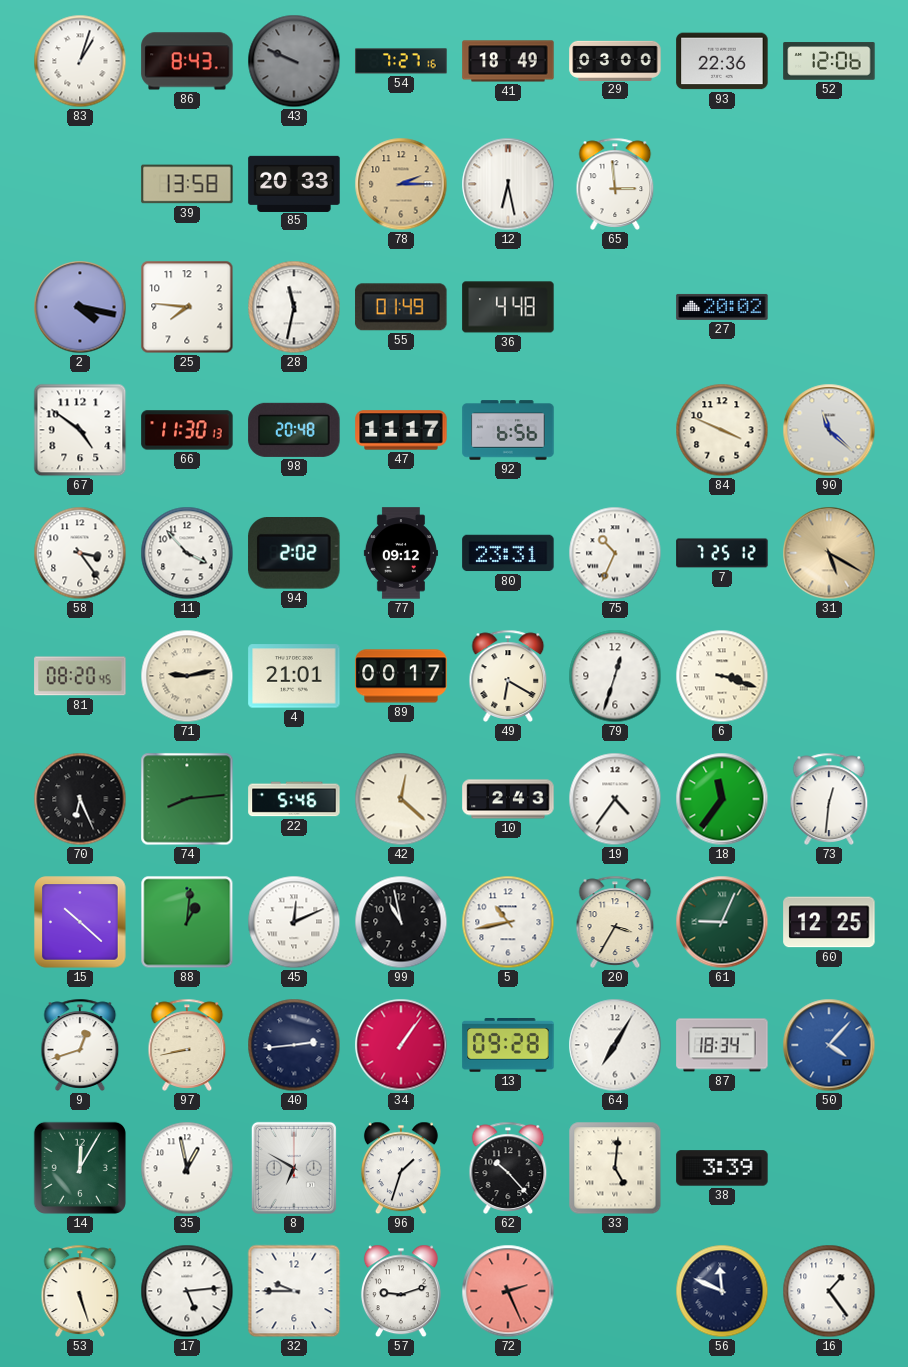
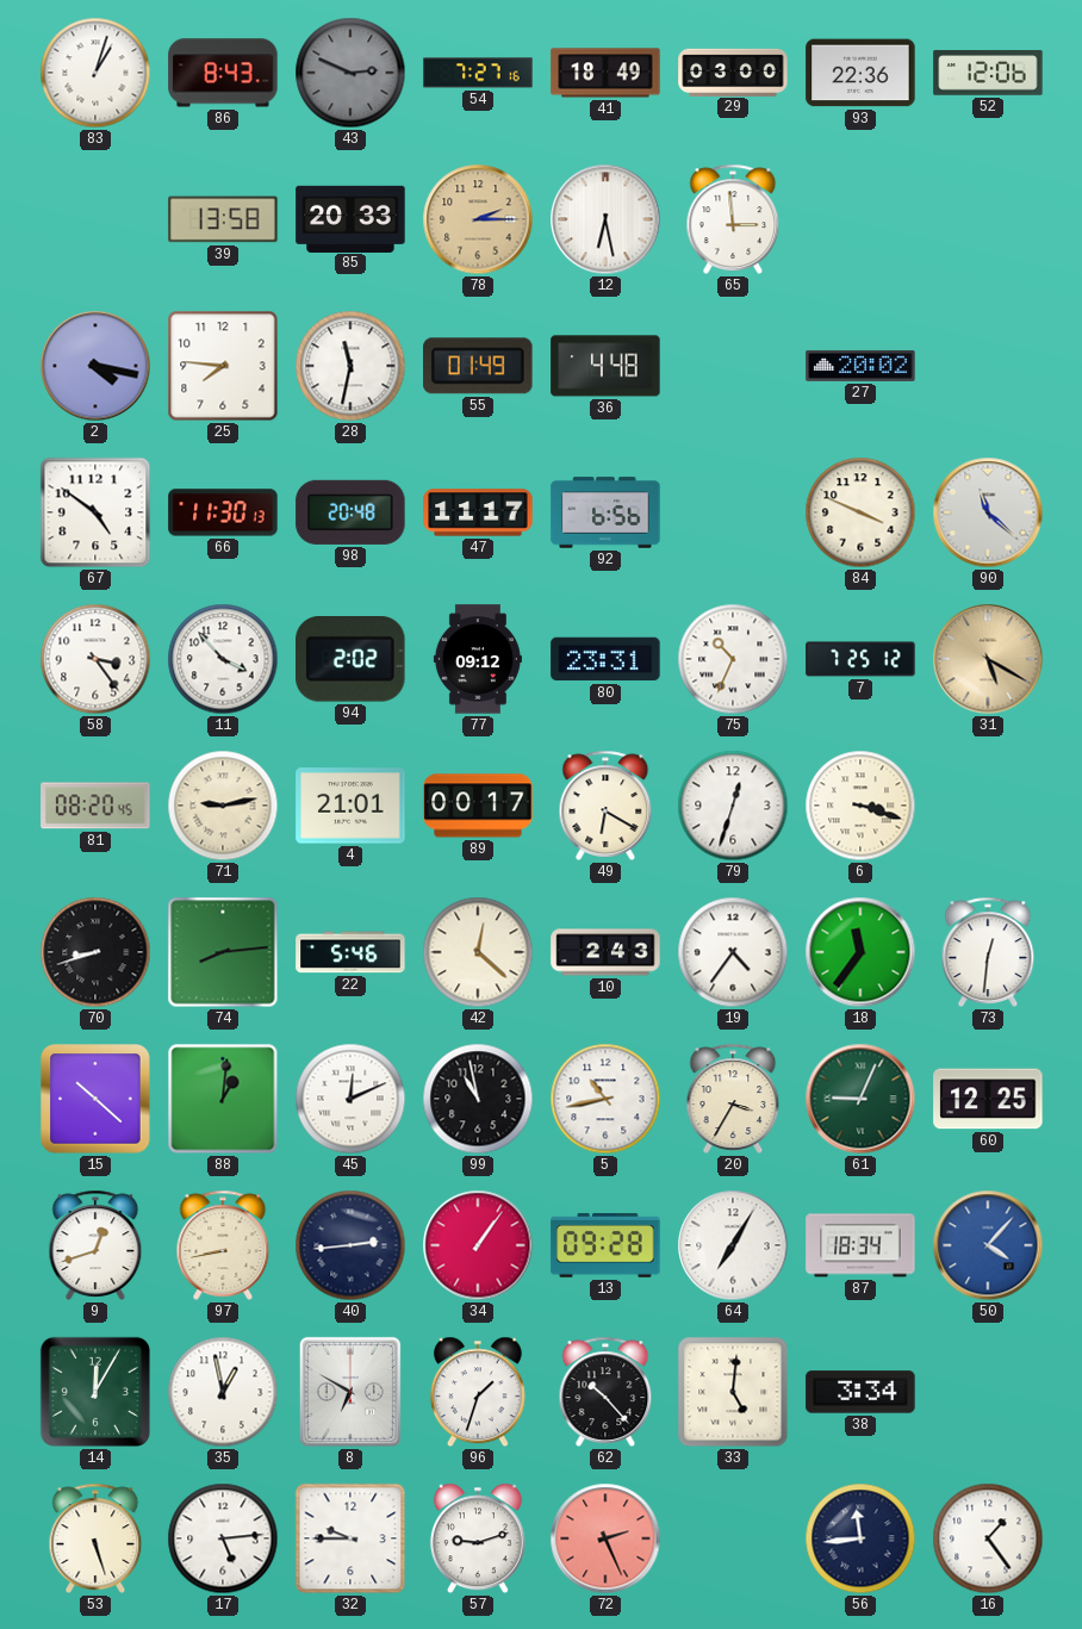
43: 9:49 -> 2:49
70: 6:26 -> 8:42
38: 3:39 -> 3:34
56: 11:49 -> 11:44
